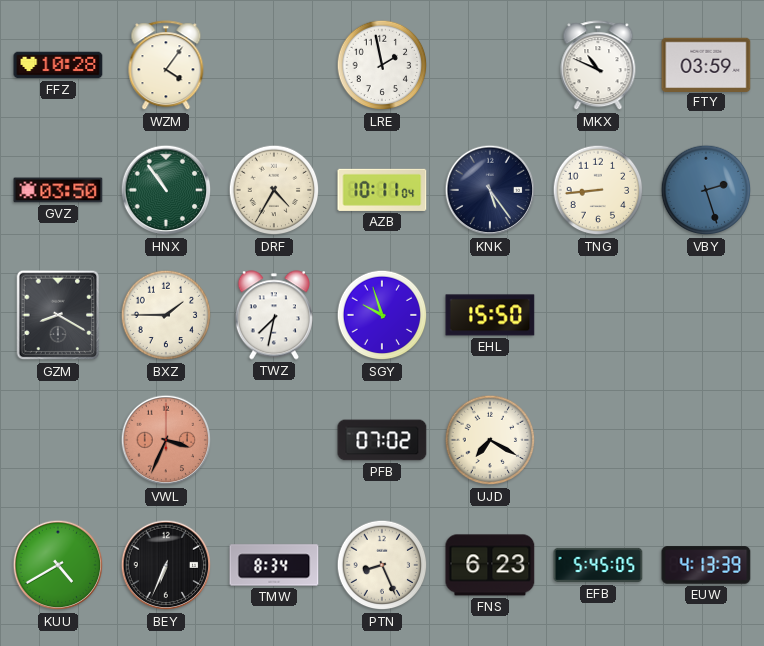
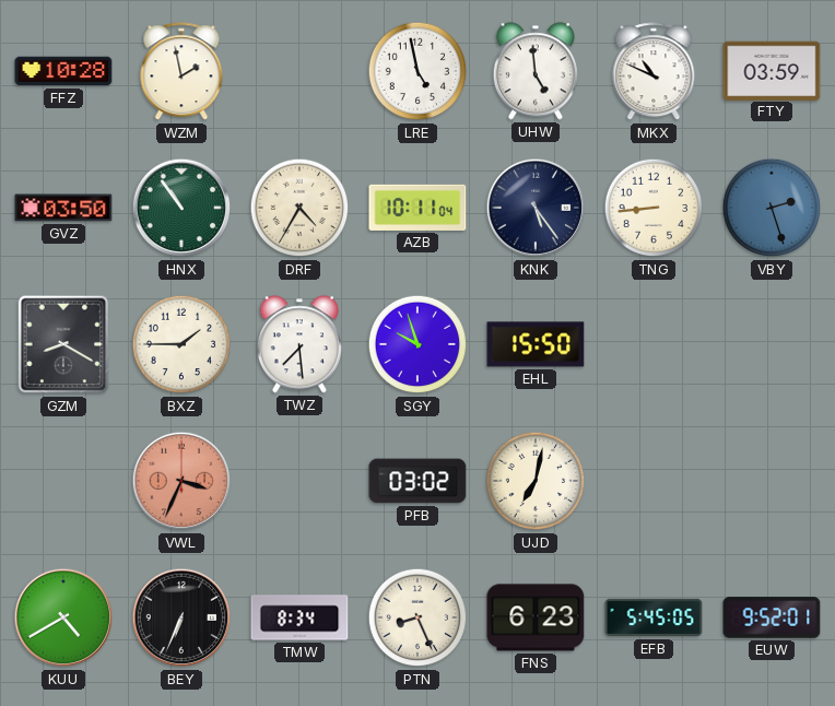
WZM: 4:06 -> 1:58
LRE: 1:58 -> 4:58
UHW: none -> 4:59
TWZ: 7:32 -> 7:29
PFB: 07:02 -> 03:02
UJD: 7:20 -> 7:02
EUW: 4:13 -> 9:52
